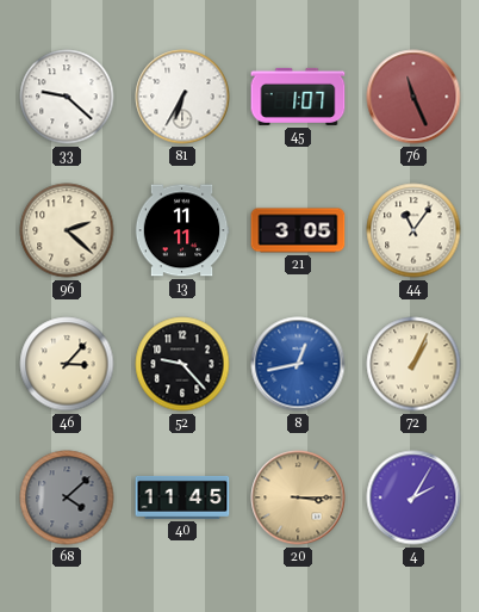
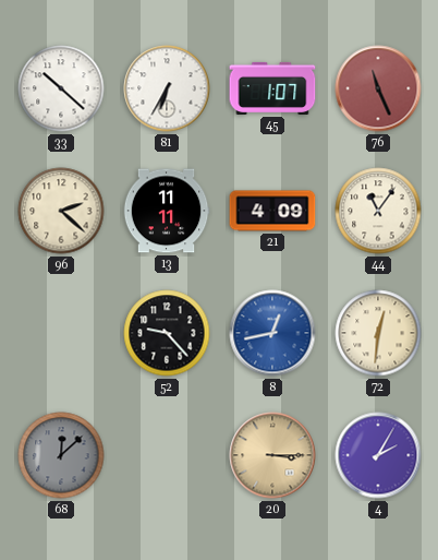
33: 9:22 -> 10:22
21: 3:05 -> 4:09
46: 3:07 -> none
72: 1:04 -> 12:31
68: 4:08 -> 12:08
40: 11:45 -> none
